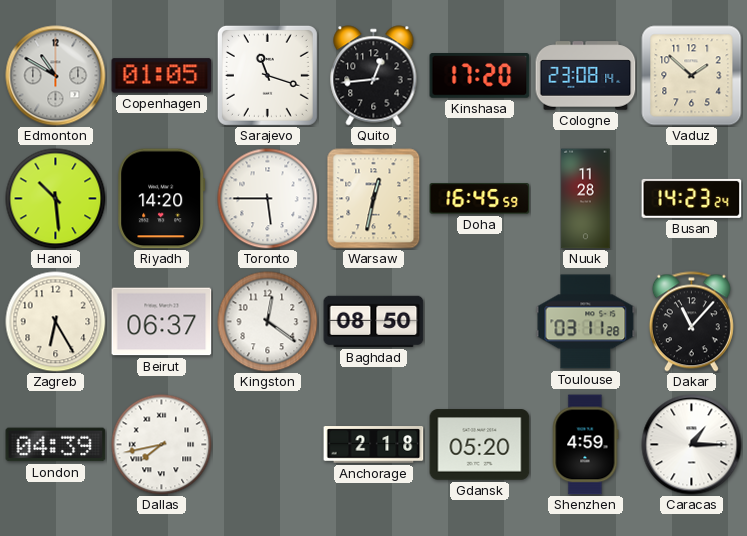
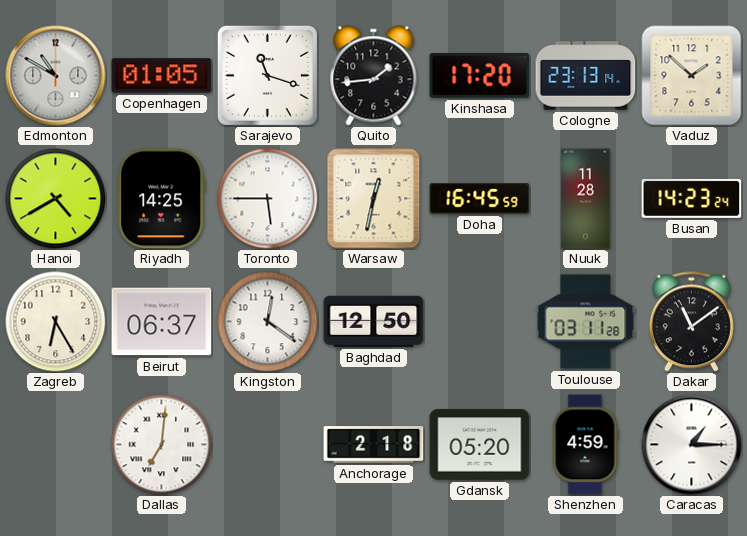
Quito: 12:44 -> 1:44
Cologne: 23:08 -> 23:13
Hanoi: 10:29 -> 4:40
Riyadh: 14:20 -> 14:25
Baghdad: 08:50 -> 12:50
Dakar: 11:07 -> 11:09
London: 04:39 -> none
Dallas: 7:43 -> 7:01
